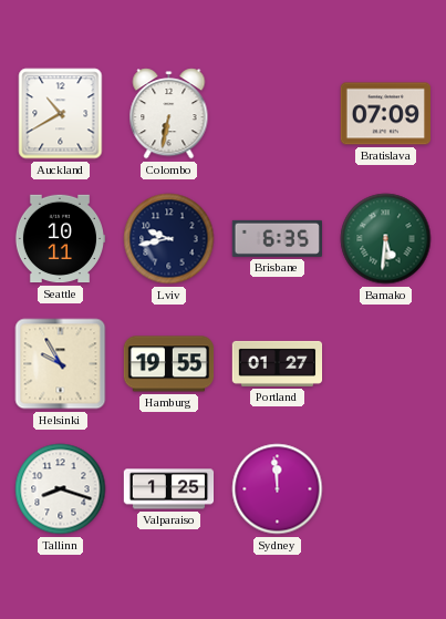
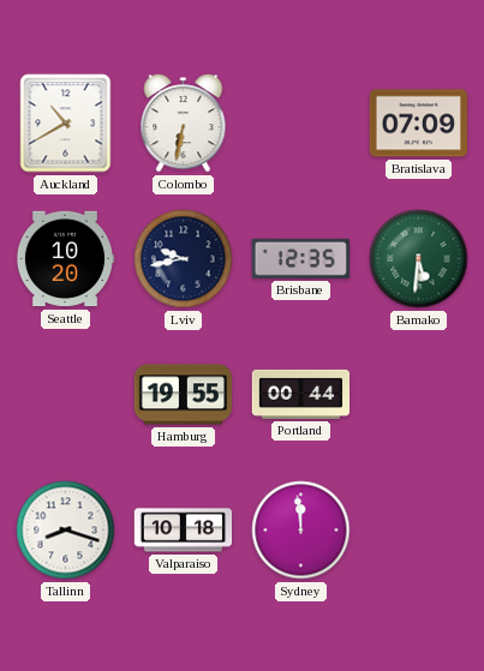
Seattle: 10:11 -> 10:20
Brisbane: 6:35 -> 12:35
Helsinki: 9:55 -> none
Portland: 01:27 -> 00:44
Valparaiso: 1:25 -> 10:18
